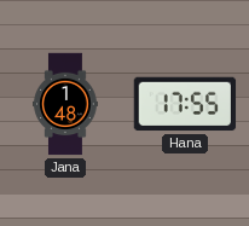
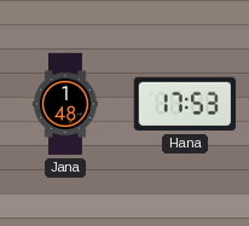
Hana: 17:55 -> 17:53
